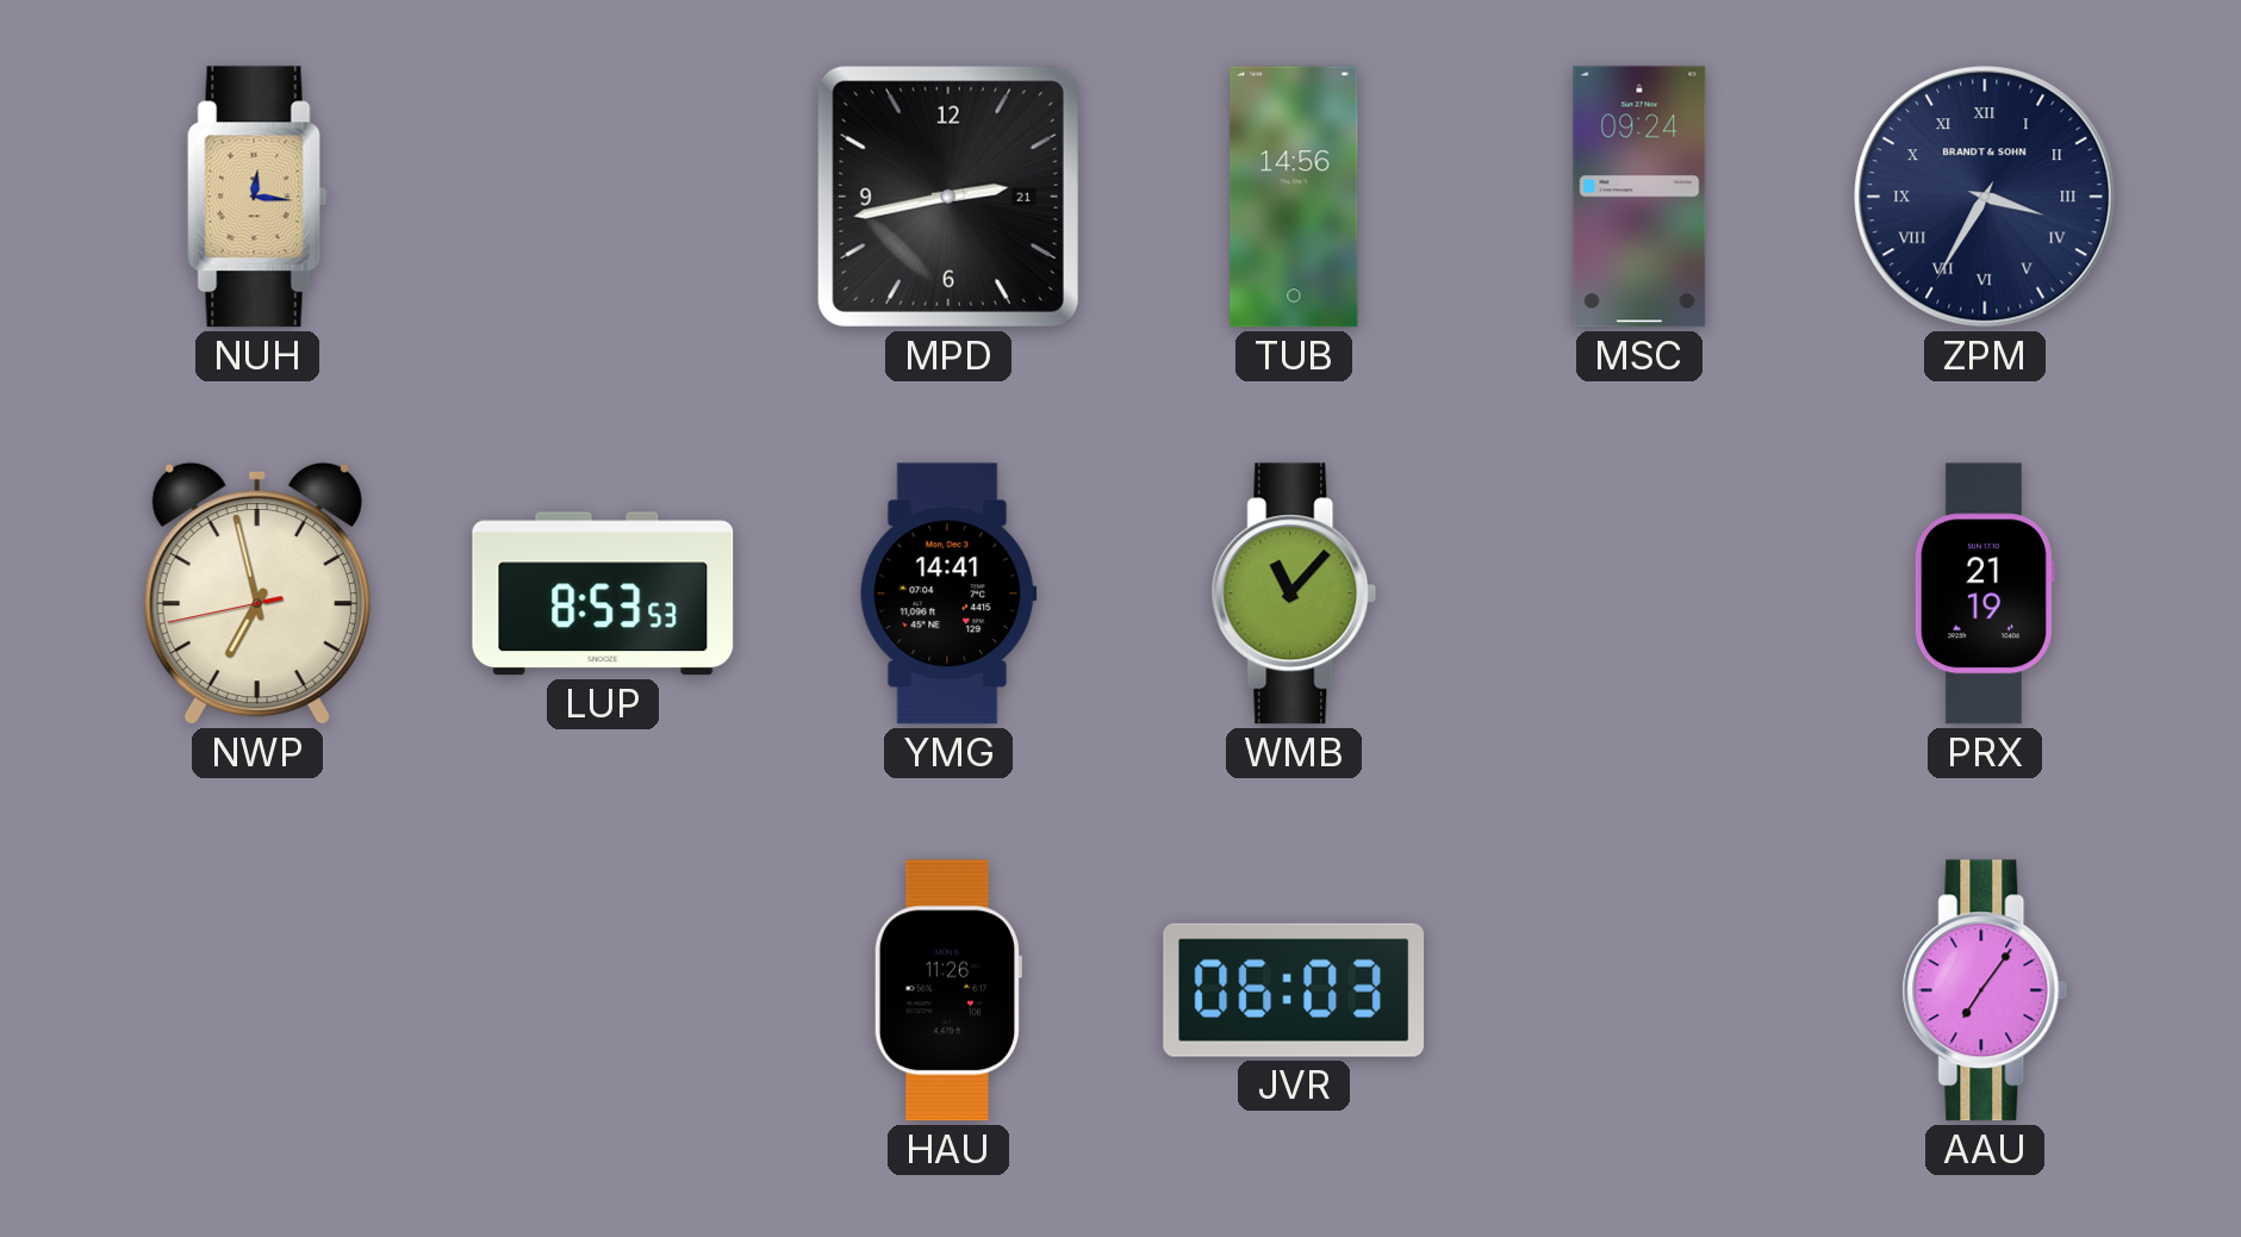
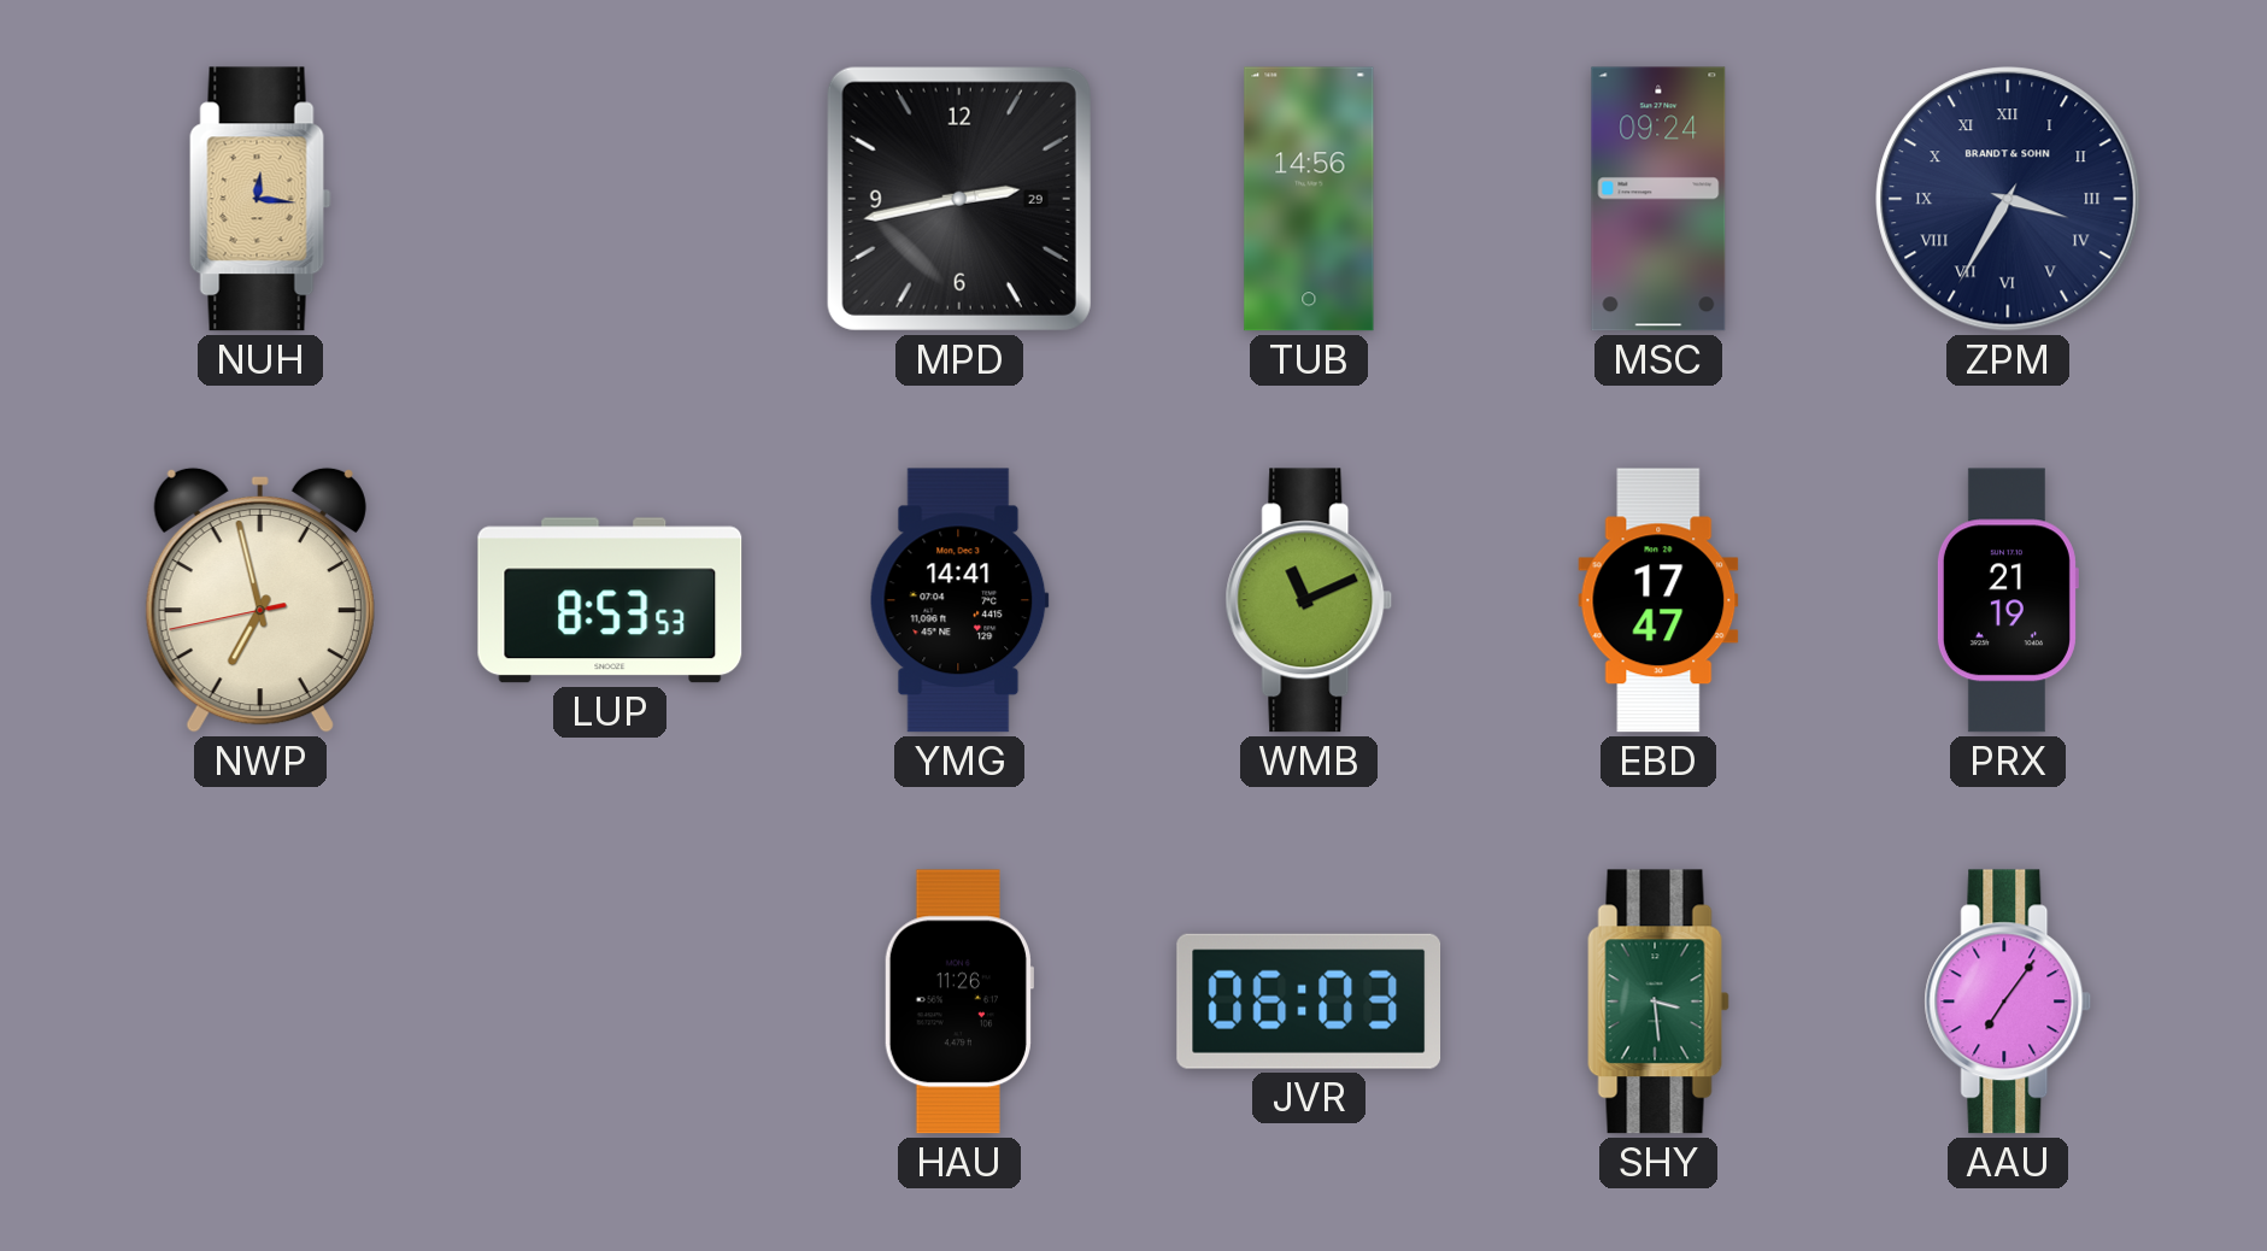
MPD date: 21 -> 29
WMB: 11:07 -> 11:11
EBD: none -> 17:47
SHY: none -> 3:29
